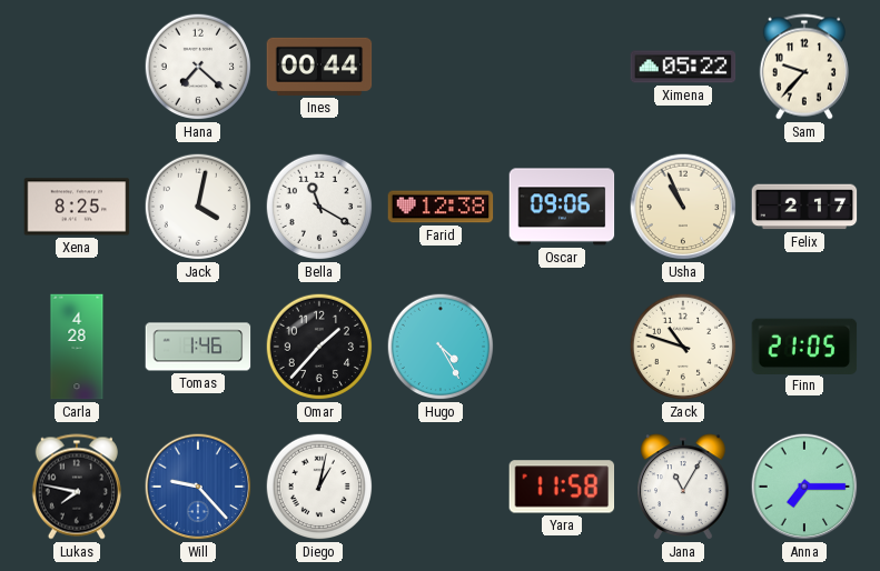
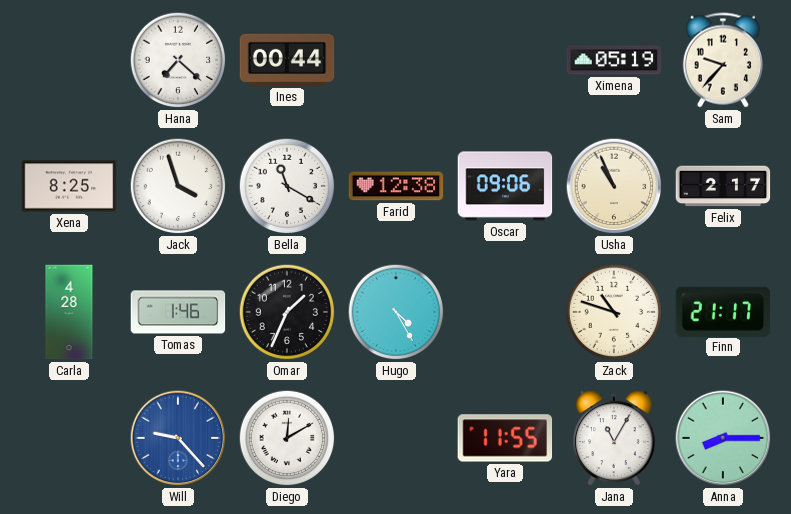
Ximena: 05:22 -> 05:19
Jack: 4:02 -> 3:57
Omar: 1:37 -> 1:34
Finn: 21:05 -> 21:17
Lukas: 7:47 -> none
Diego: 1:02 -> 12:10
Yara: 11:58 -> 11:55
Anna: 7:15 -> 8:15
